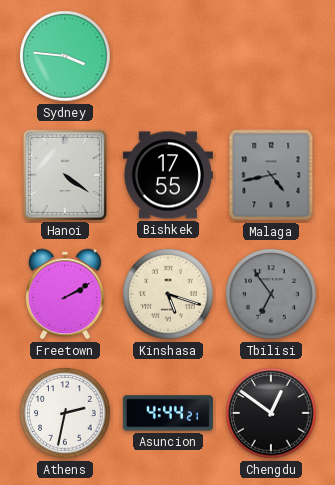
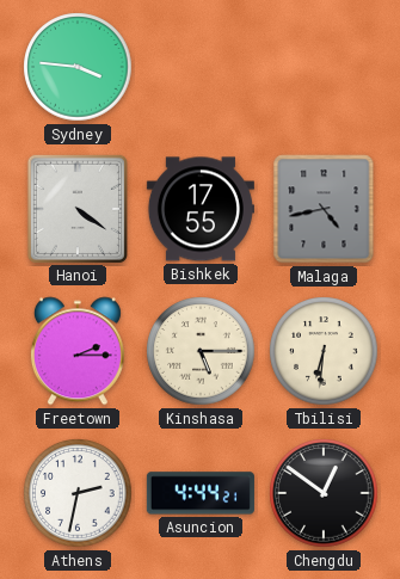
Freetown: 2:10 -> 2:15
Kinshasa: 5:18 -> 5:15
Tbilisi: 6:54 -> 6:31
Tbilisi dial: grey -> cream
